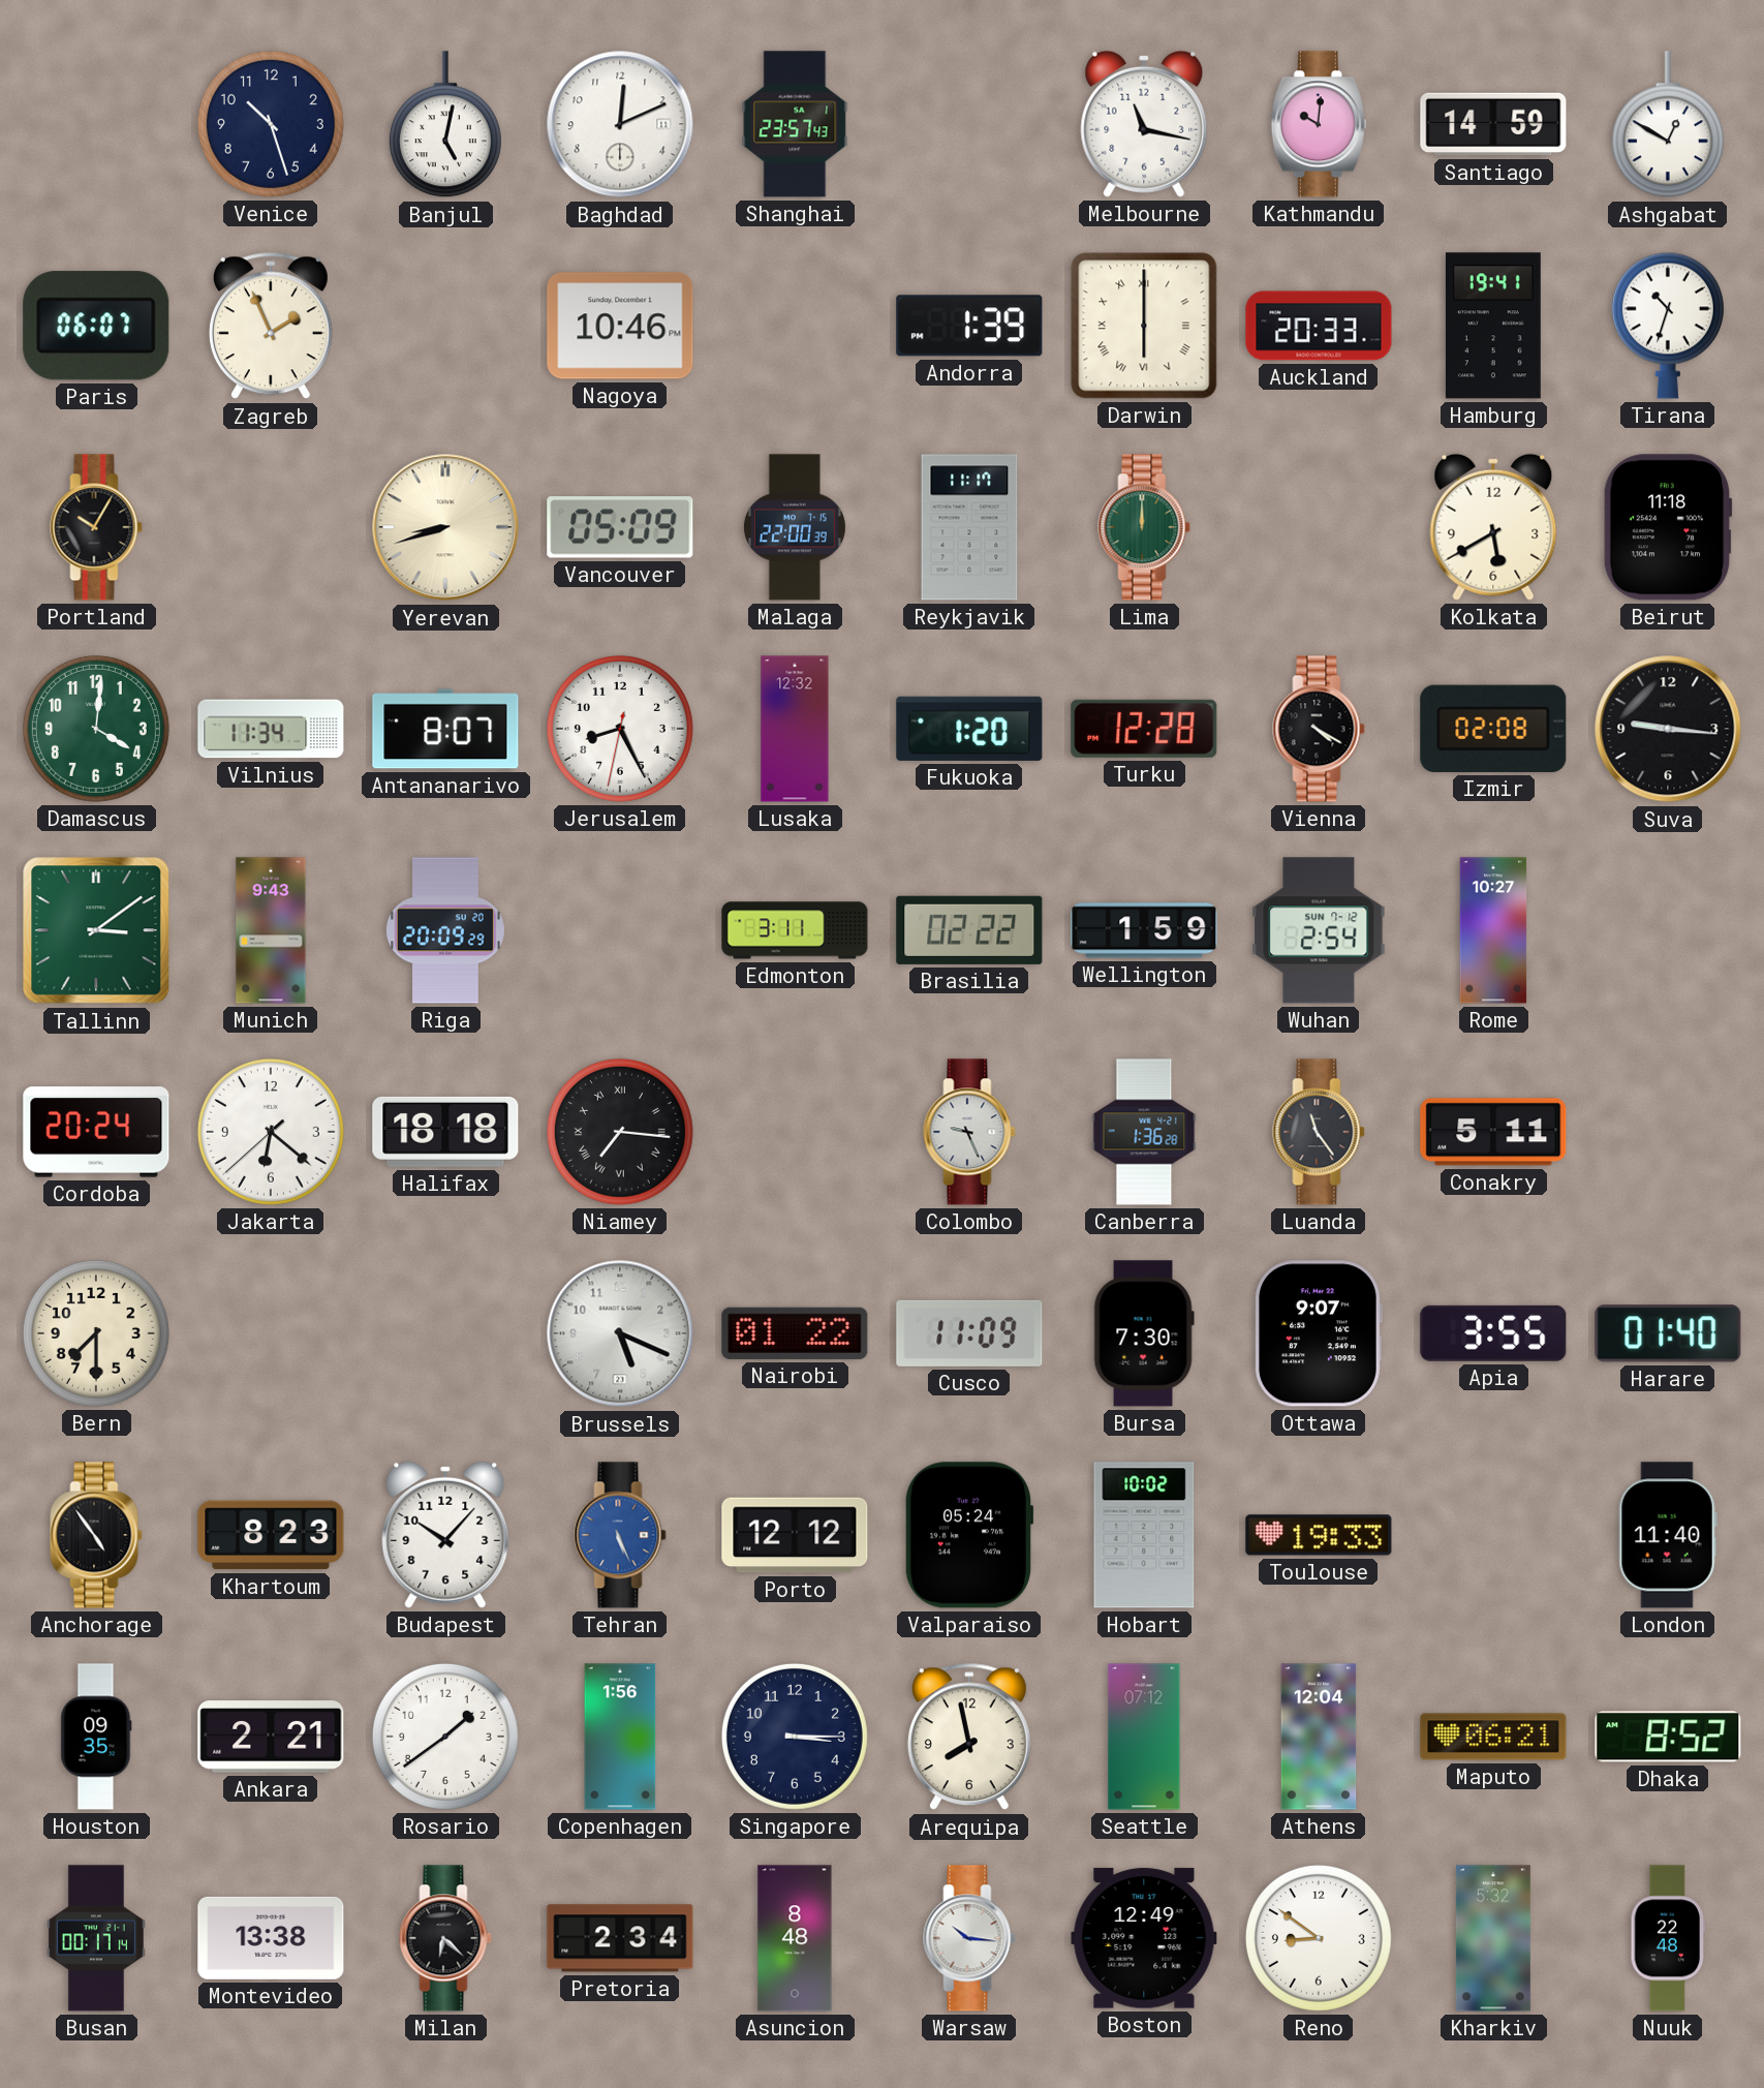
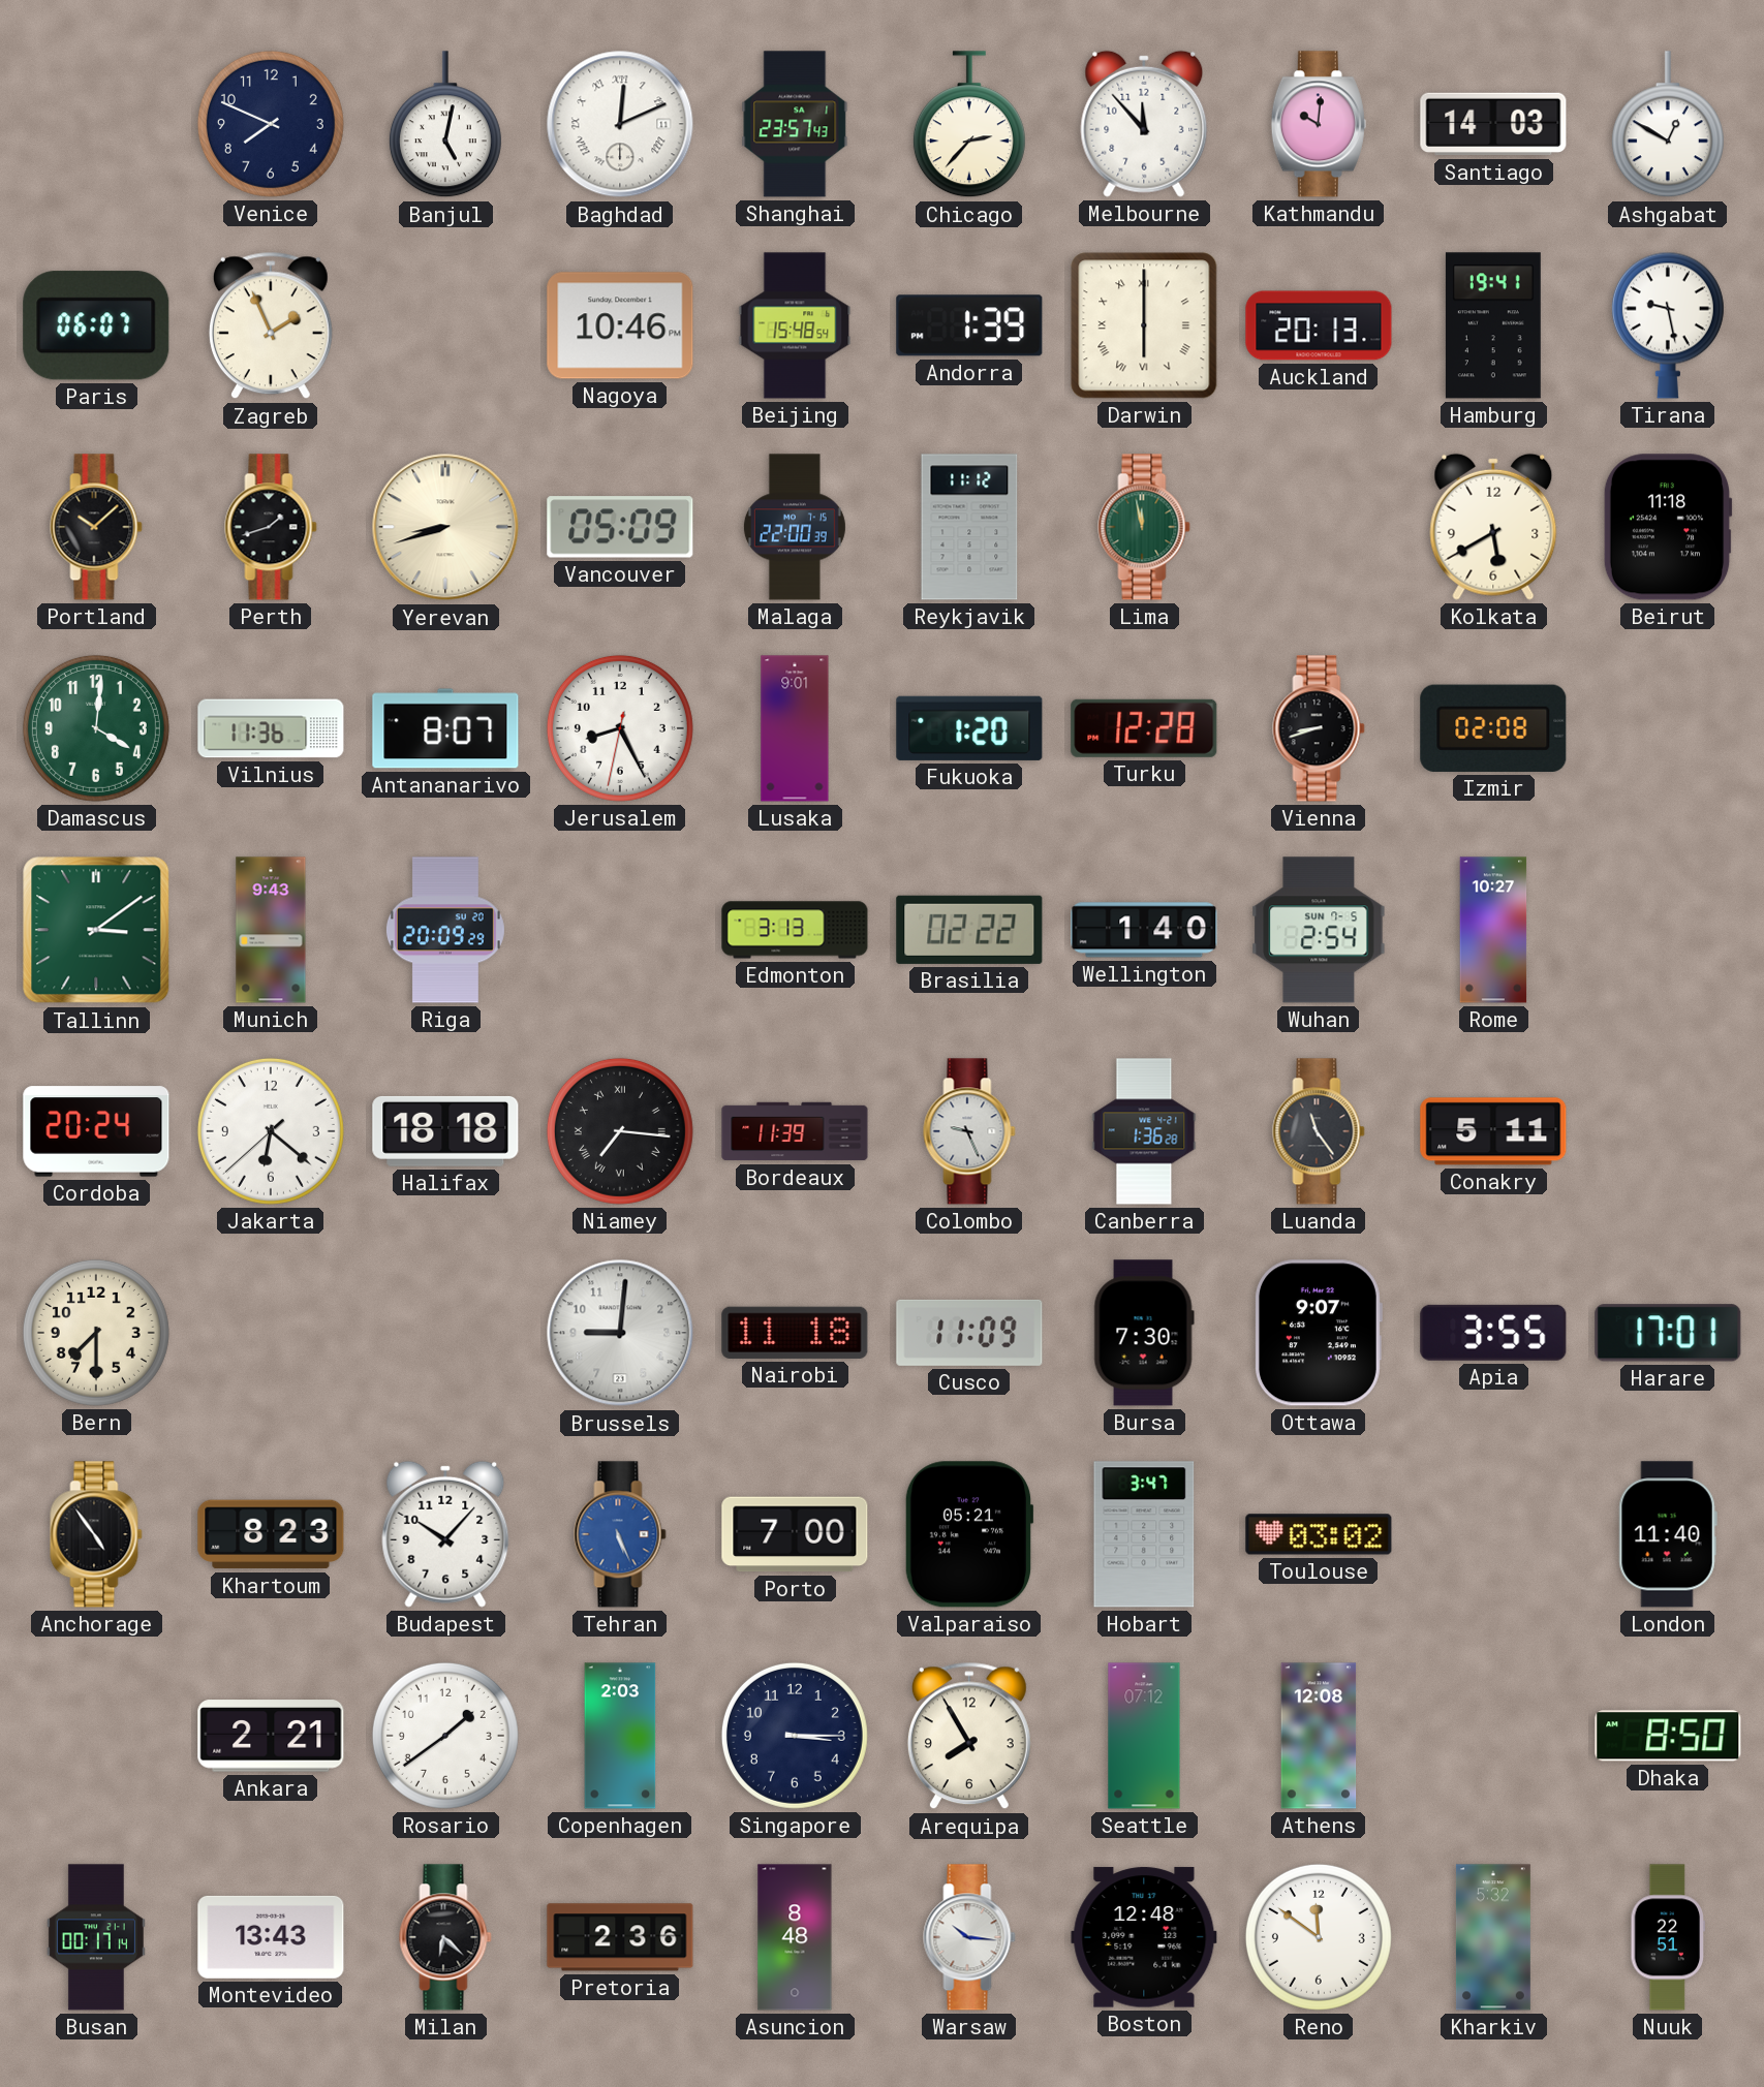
Venice: 10:27 -> 7:49
Baghdad numerals: Arabic -> Roman
Chicago: none -> 2:37
Melbourne: 11:17 -> 11:53
Santiago: 14:59 -> 14:03
Beijing: none -> 15:48
Auckland: 20:33 -> 20:13
Tirana: 10:33 -> 9:28
Portland: 10:05 -> 10:08
Perth: none -> 1:42
Reykjavik: 11:17 -> 11:12
Lima: 12:00 -> 11:58
Vilnius: 11:34 -> 11:36
Lusaka: 12:32 -> 9:01
Vienna: 4:20 -> 8:42
Suva: 9:16 -> none
Edmonton: 3:11 -> 3:13
Wellington: 1:59 -> 1:40
Wuhan date: SUN 7-12 -> SUN 7-5
Bordeaux: none -> 11:39
Brussels: 5:19 -> 9:01
Nairobi: 01:22 -> 11:18
Harare: 01:40 -> 17:01
Porto: 12:12 -> 7:00
Valparaiso: 05:24 -> 05:21
Hobart: 10:02 -> 3:47
Toulouse: 19:33 -> 03:02
Houston: 09:35 -> none
Copenhagen: 1:56 -> 2:03
Arequipa: 7:58 -> 7:55
Athens: 12:04 -> 12:08
Maputo: 06:21 -> none
Dhaka: 8:52 -> 8:50
Montevideo: 13:38 -> 13:43
Pretoria: 2:34 -> 2:36
Boston: 12:49 -> 12:48
Reno: 8:51 -> 11:51
Nuuk: 22:48 -> 22:51
